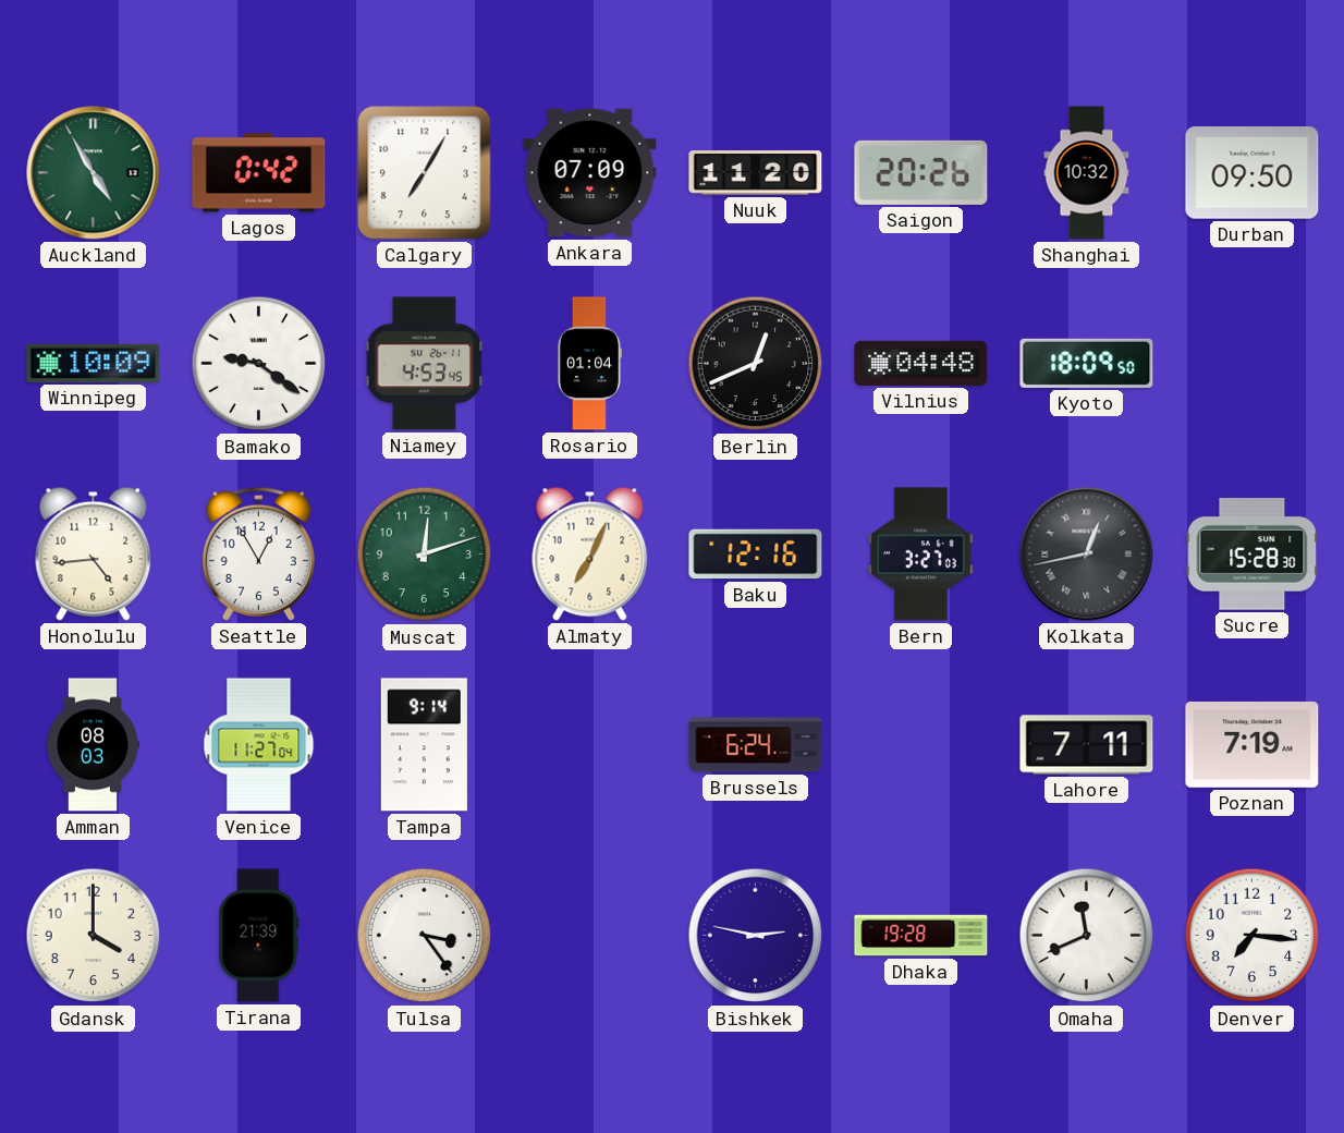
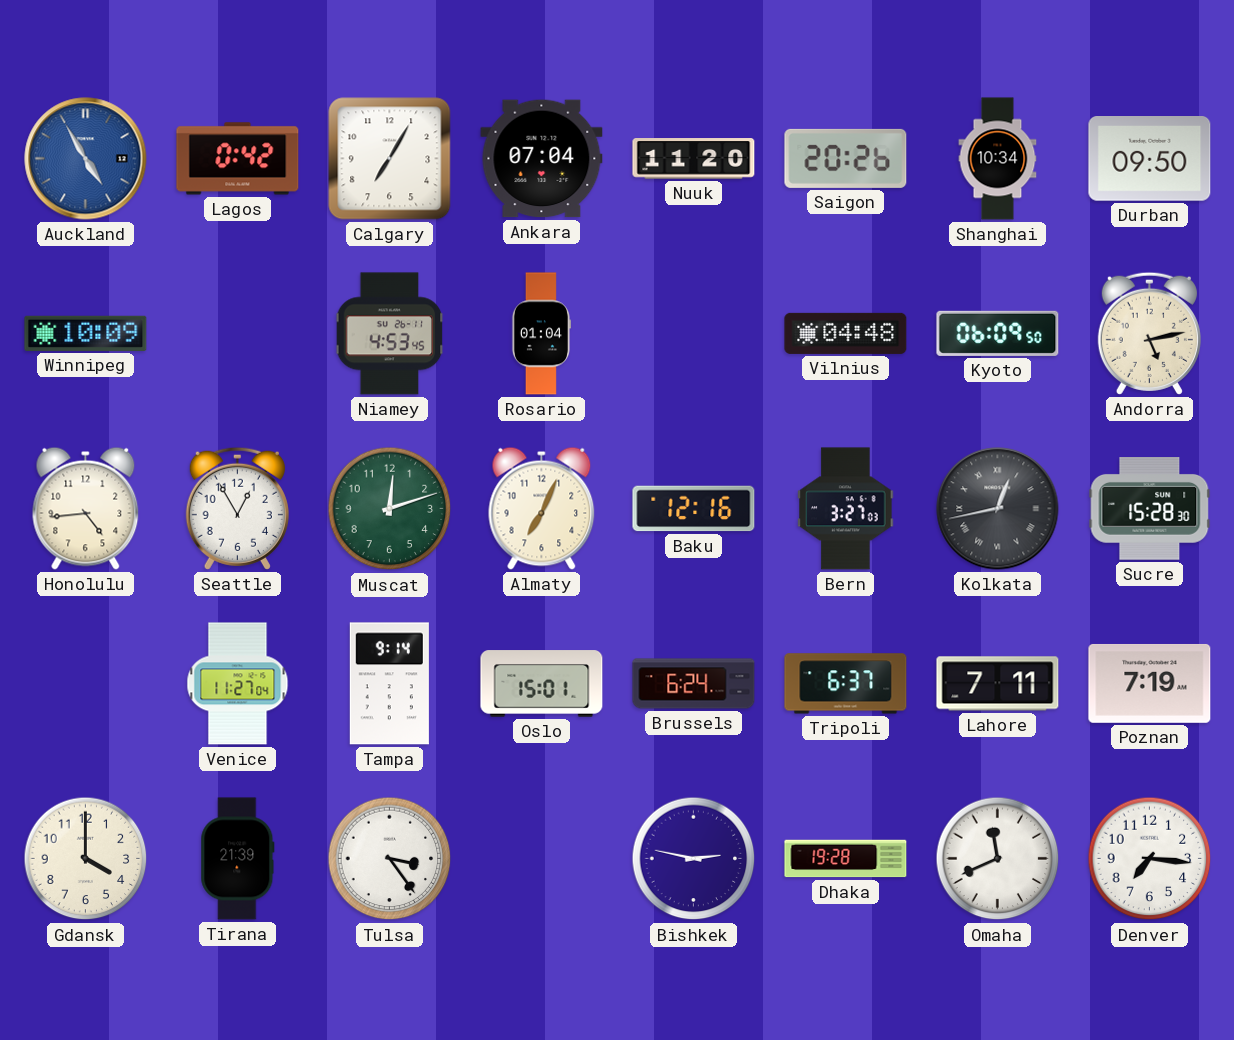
Auckland dial: green -> blue
Ankara: 07:09 -> 07:04
Shanghai: 10:32 -> 10:34
Bamako: 9:21 -> none
Berlin: 12:41 -> none
Kyoto: 18:09 -> 06:09
Andorra: none -> 5:13
Amman: 08:03 -> none
Oslo: none -> 15:01
Tripoli: none -> 6:37
